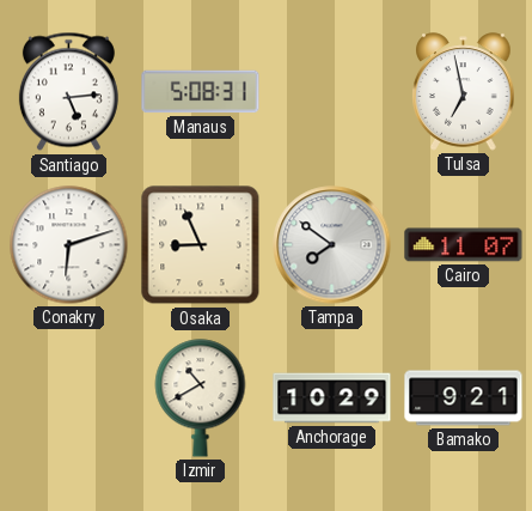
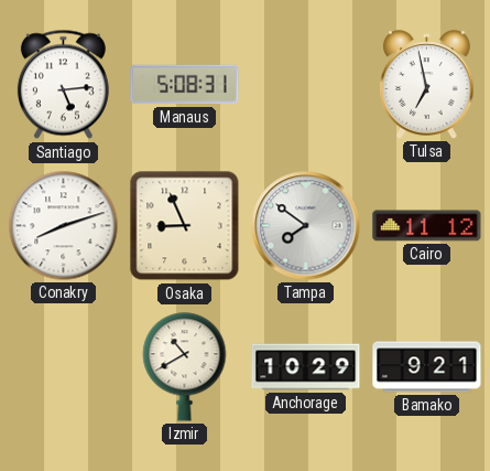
Conakry: 6:12 -> 8:12
Cairo: 11:07 -> 11:12
